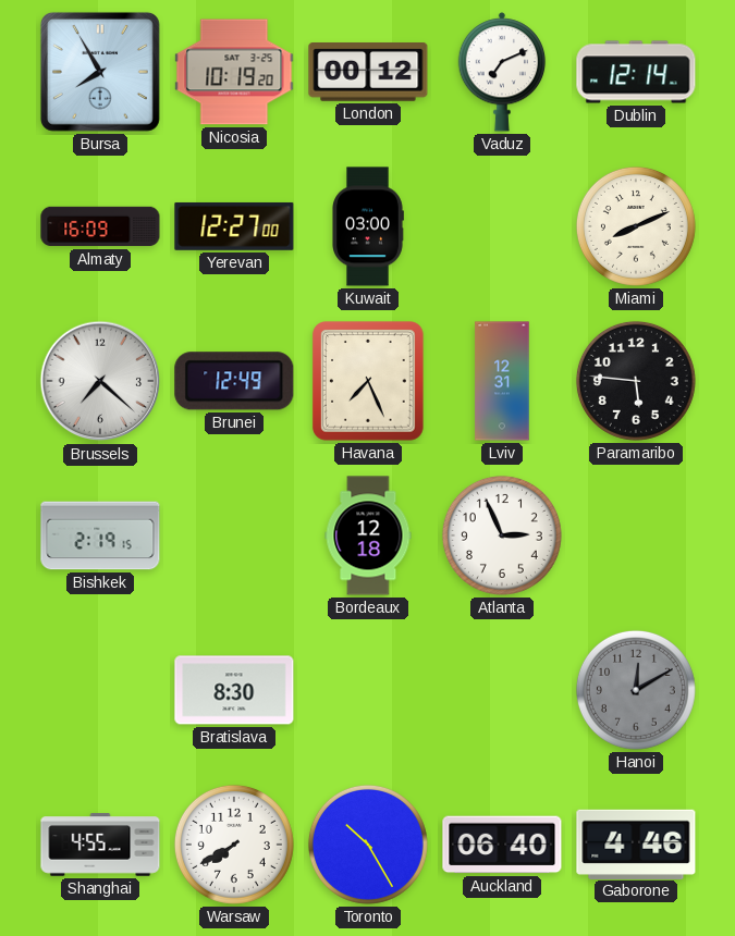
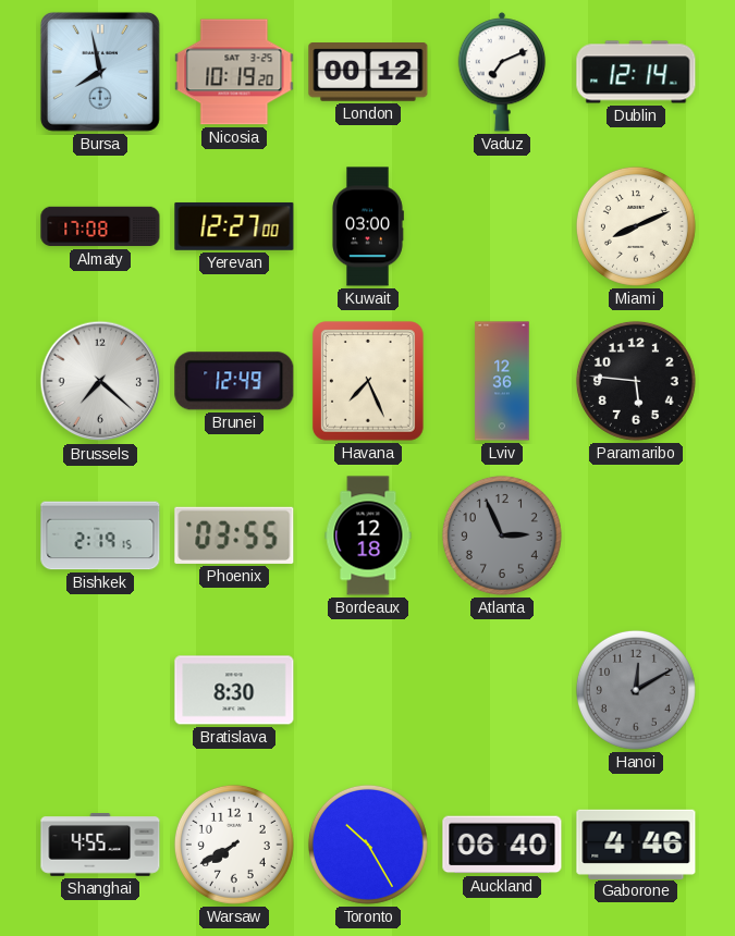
Bursa: 7:55 -> 7:58
Almaty: 16:09 -> 17:08
Lviv: 12:31 -> 12:36
Phoenix: none -> 03:55
Atlanta dial: white -> grey
